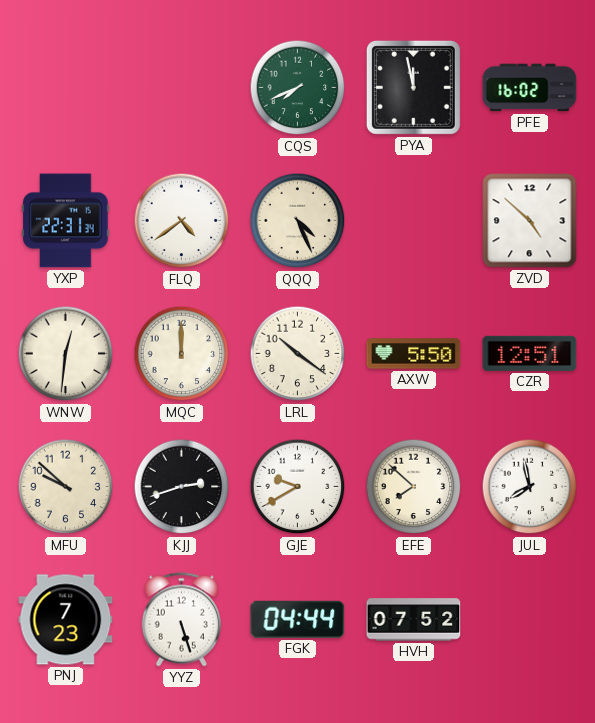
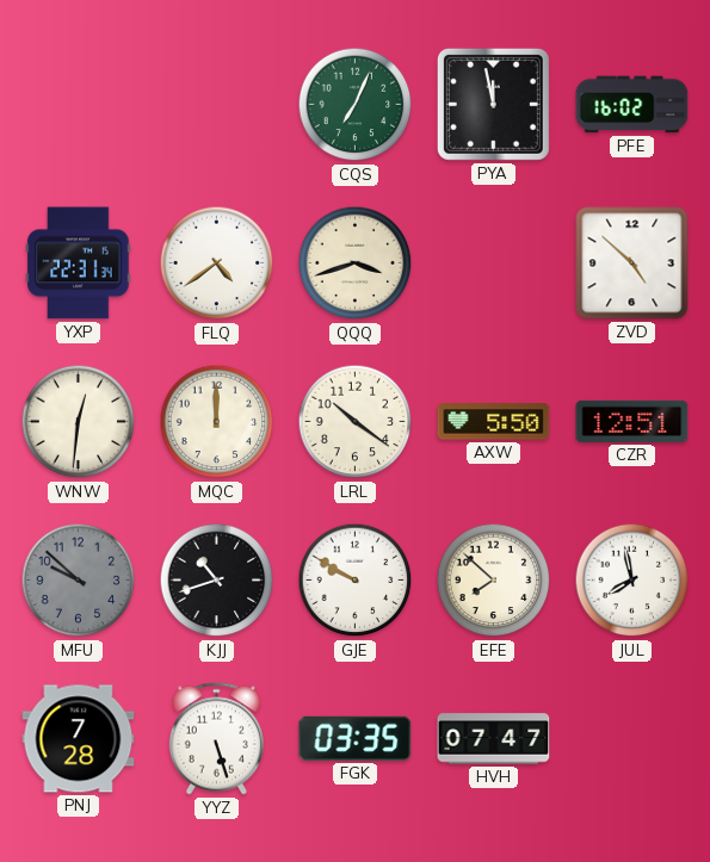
CQS: 7:41 -> 7:04
QQQ: 4:26 -> 3:42
MFU dial: cream -> grey
KJJ: 2:42 -> 10:42
GJE: 9:40 -> 9:50
PNJ: 7:23 -> 7:28
FGK: 04:44 -> 03:35
HVH: 07:52 -> 07:47
